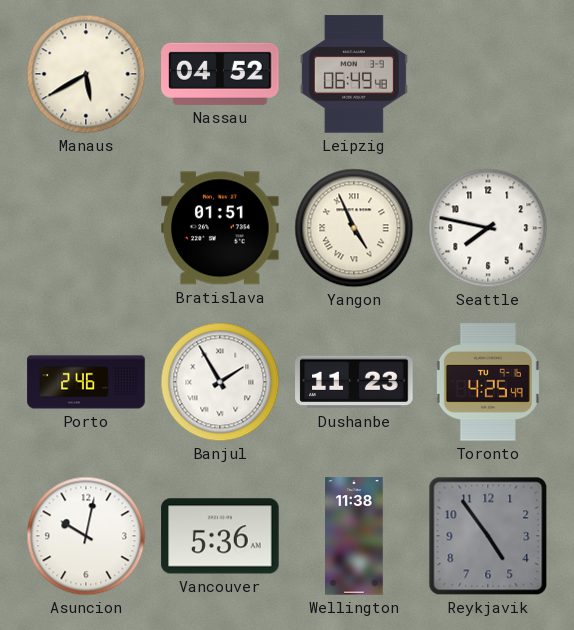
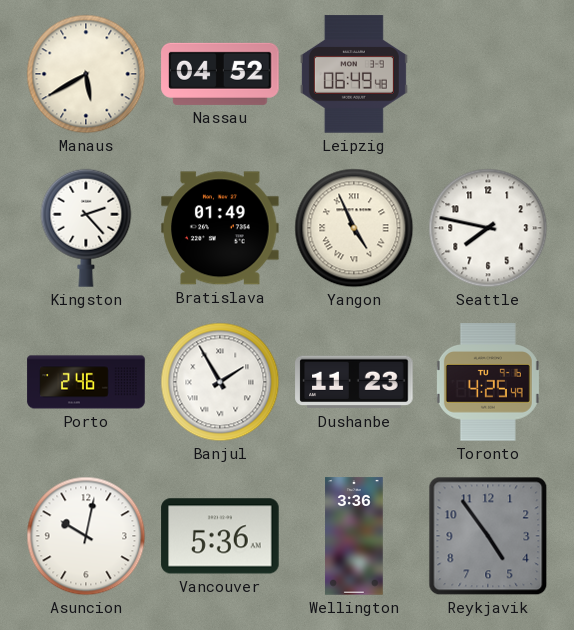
Kingston: none -> 2:23
Bratislava: 01:51 -> 01:49
Wellington: 11:38 -> 3:36
